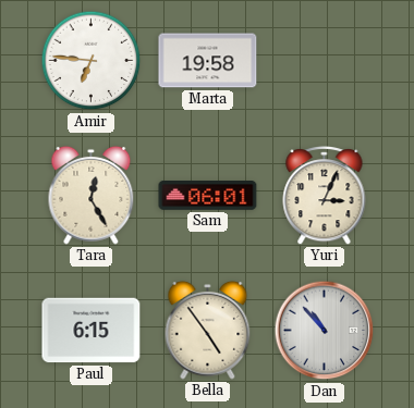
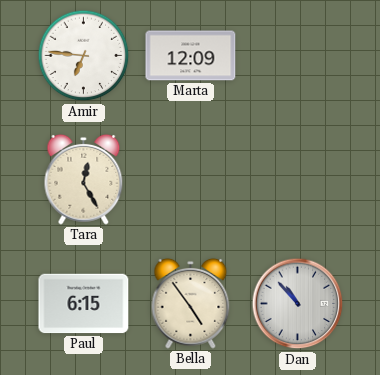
Marta: 19:58 -> 12:09
Sam: 06:01 -> none
Yuri: 3:04 -> none
